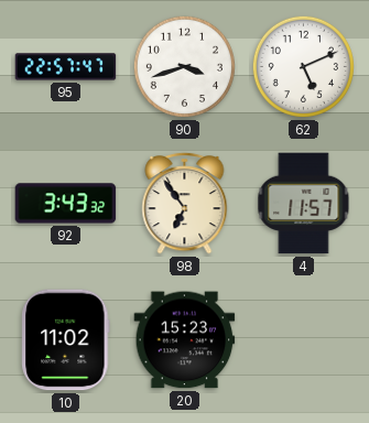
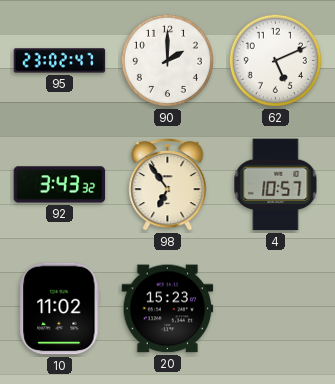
95: 22:57 -> 23:02
90: 3:42 -> 2:00
4: 11:57 -> 10:57
